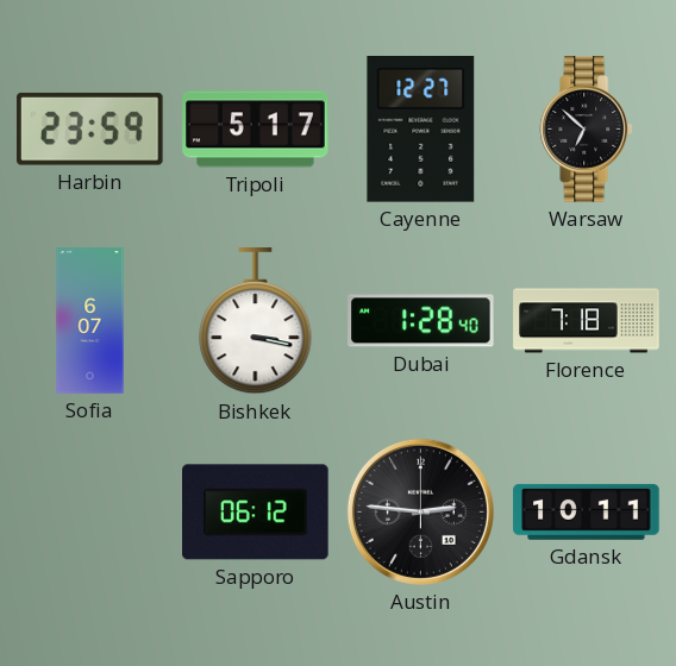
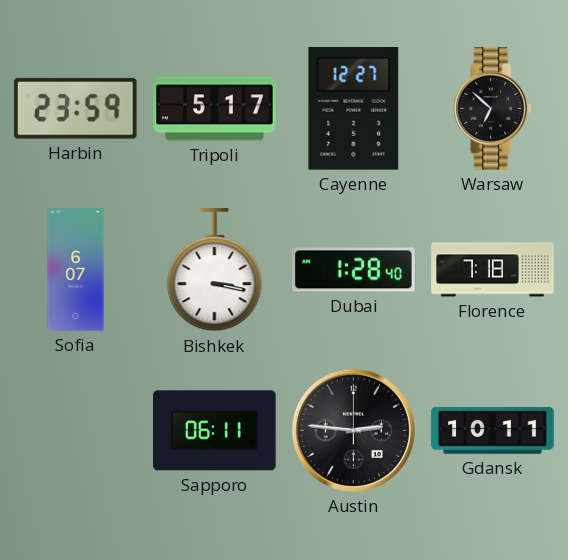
Sapporo: 06:12 -> 06:11
